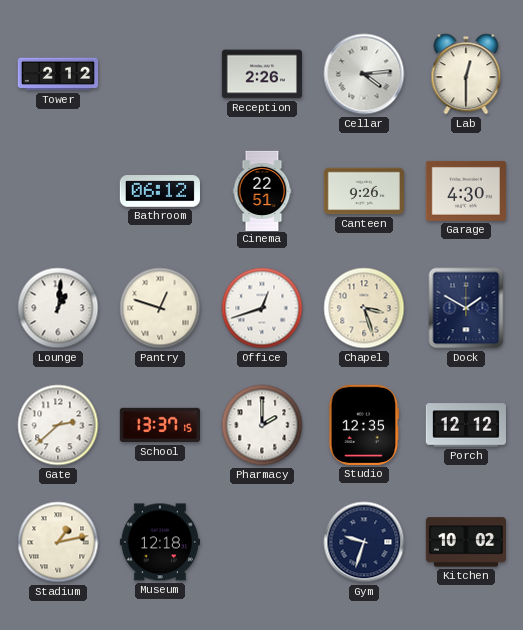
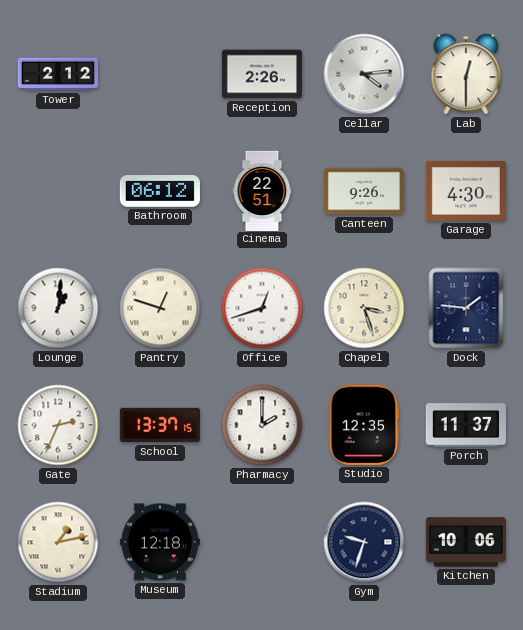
Dock: 1:50 -> 1:46
Gate: 2:38 -> 2:34
Porch: 12:12 -> 11:37
Kitchen: 10:02 -> 10:06
